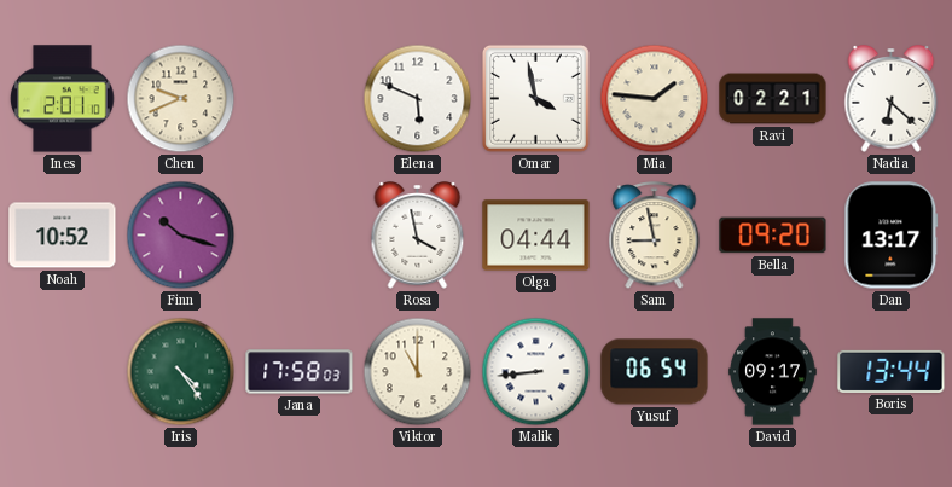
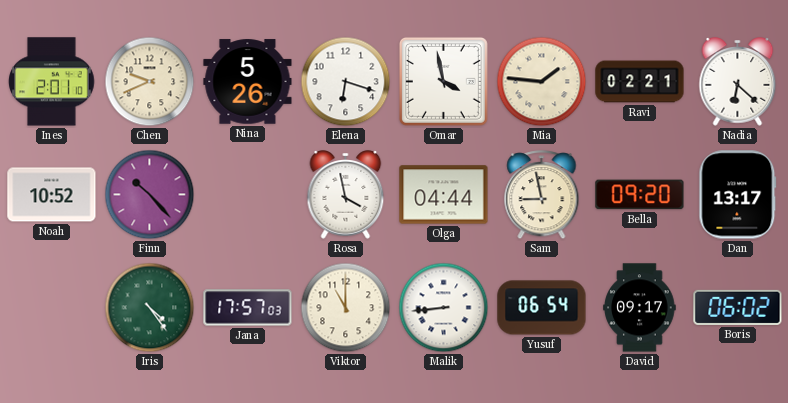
Nina: none -> 5:26
Elena: 5:49 -> 6:18
Finn: 10:18 -> 10:23
Jana: 17:58 -> 17:57
Boris: 13:44 -> 06:02
